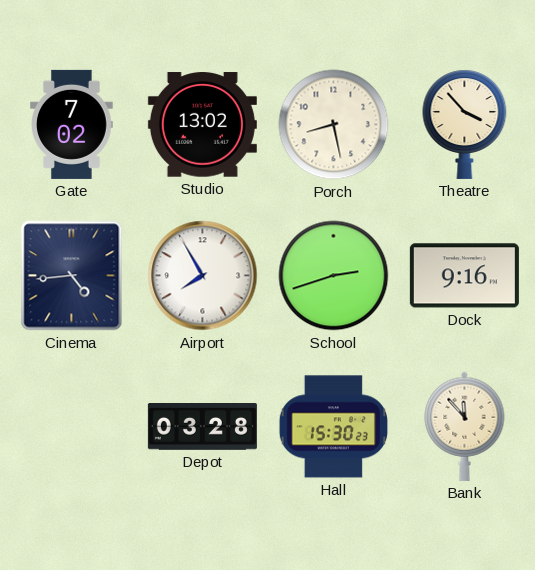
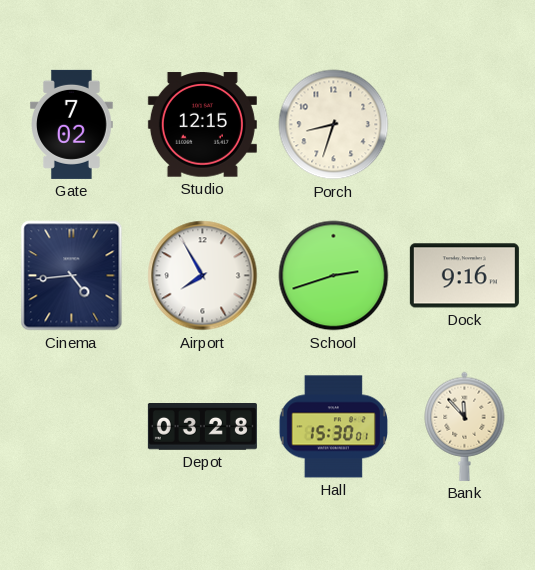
Studio: 13:02 -> 12:15
Porch: 8:28 -> 8:33
Theatre: 3:53 -> none
Hall: 15:30:23 -> 15:30:01
